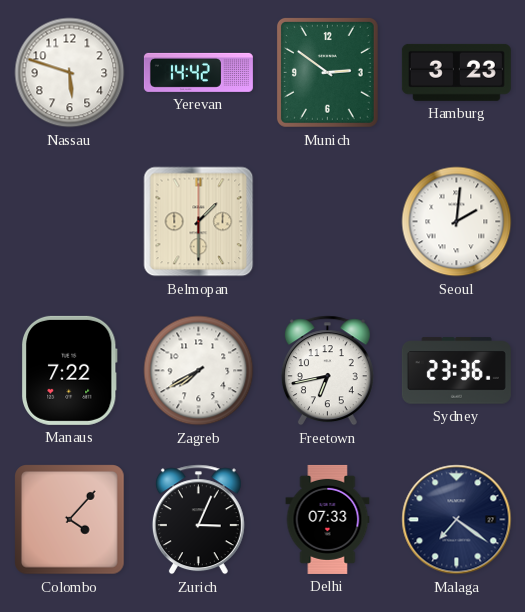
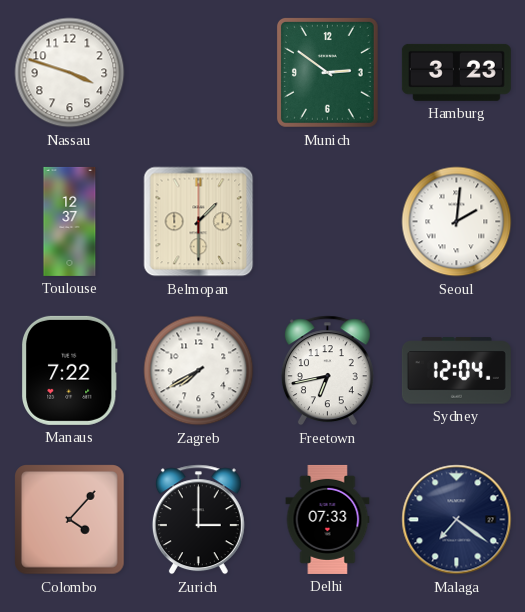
Nassau: 5:48 -> 3:48
Yerevan: 14:42 -> none
Toulouse: none -> 12:37
Sydney: 23:36 -> 12:04
Zurich: 3:04 -> 3:00
